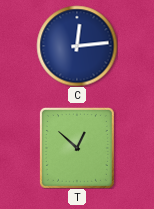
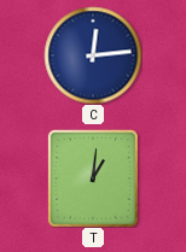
T: 12:52 -> 1:01
